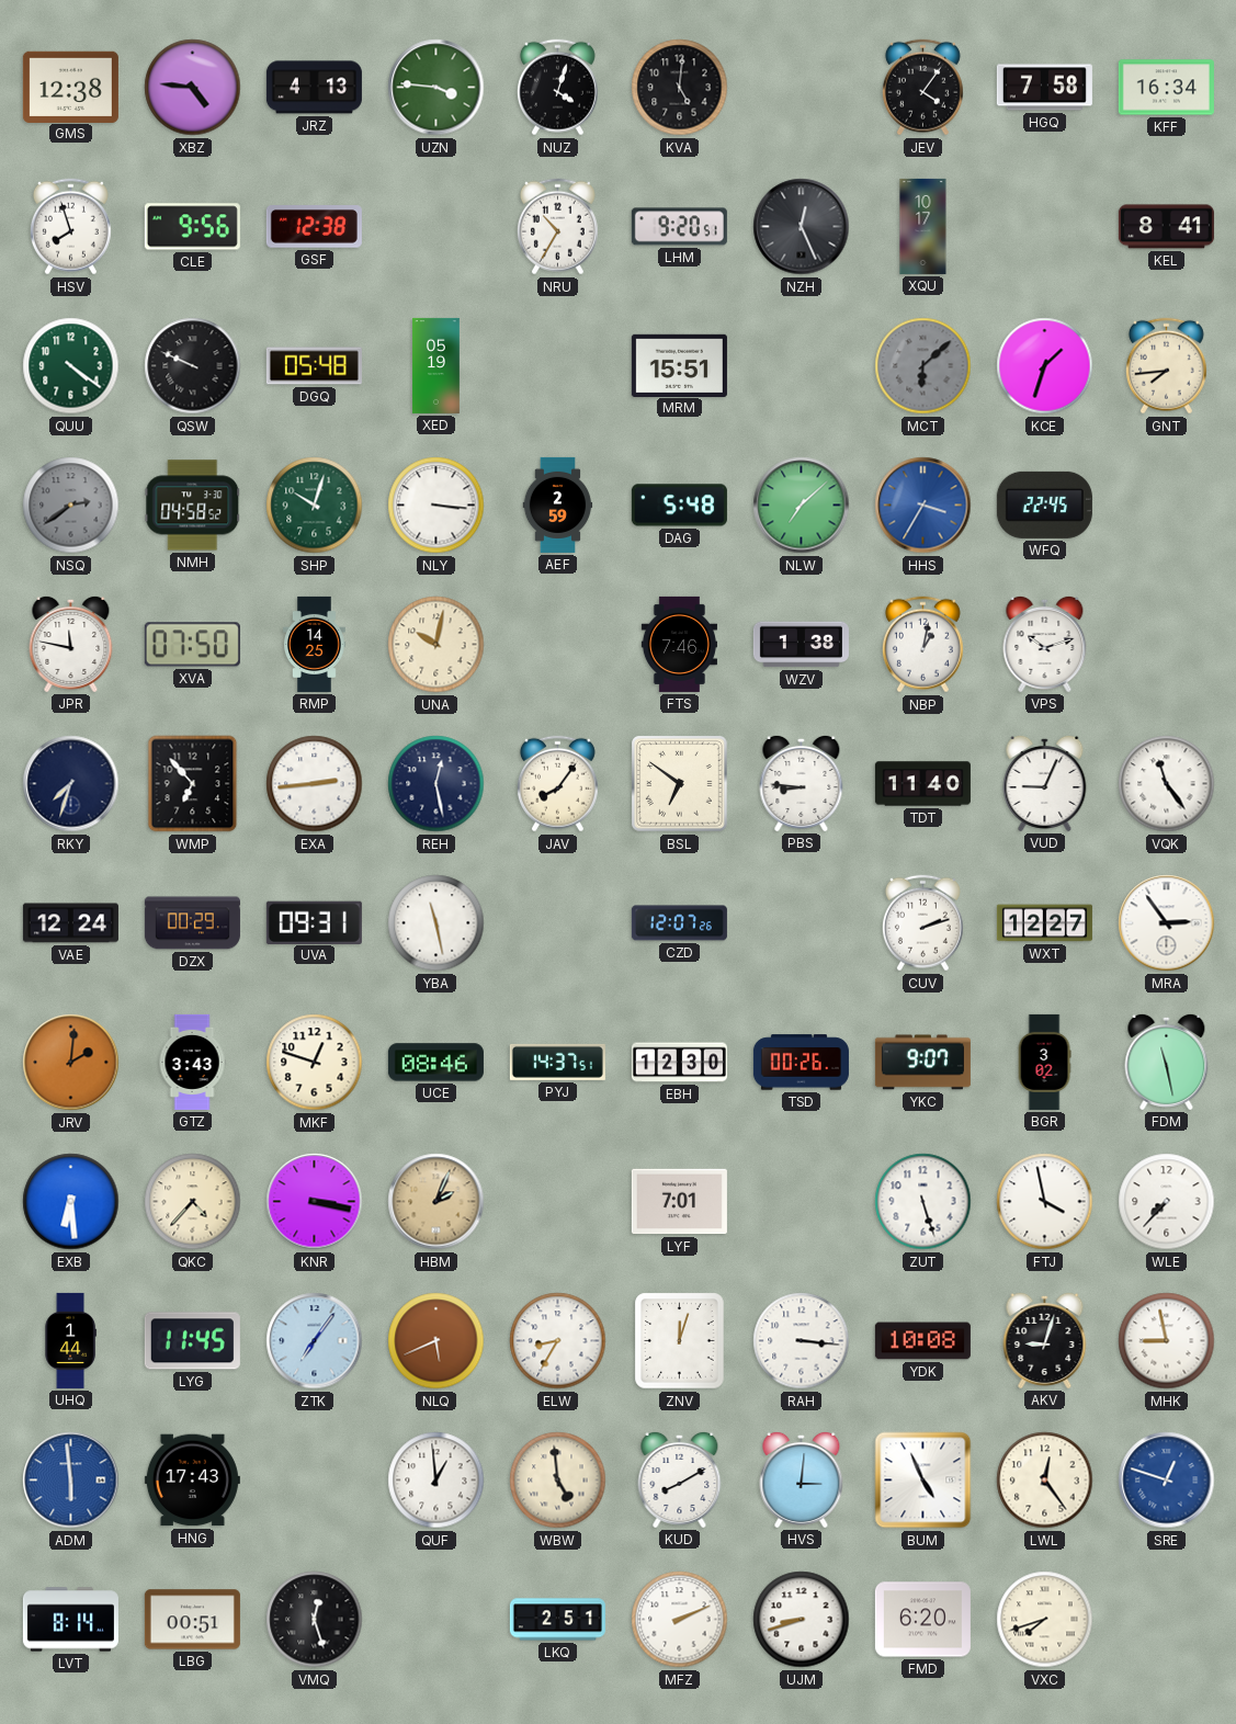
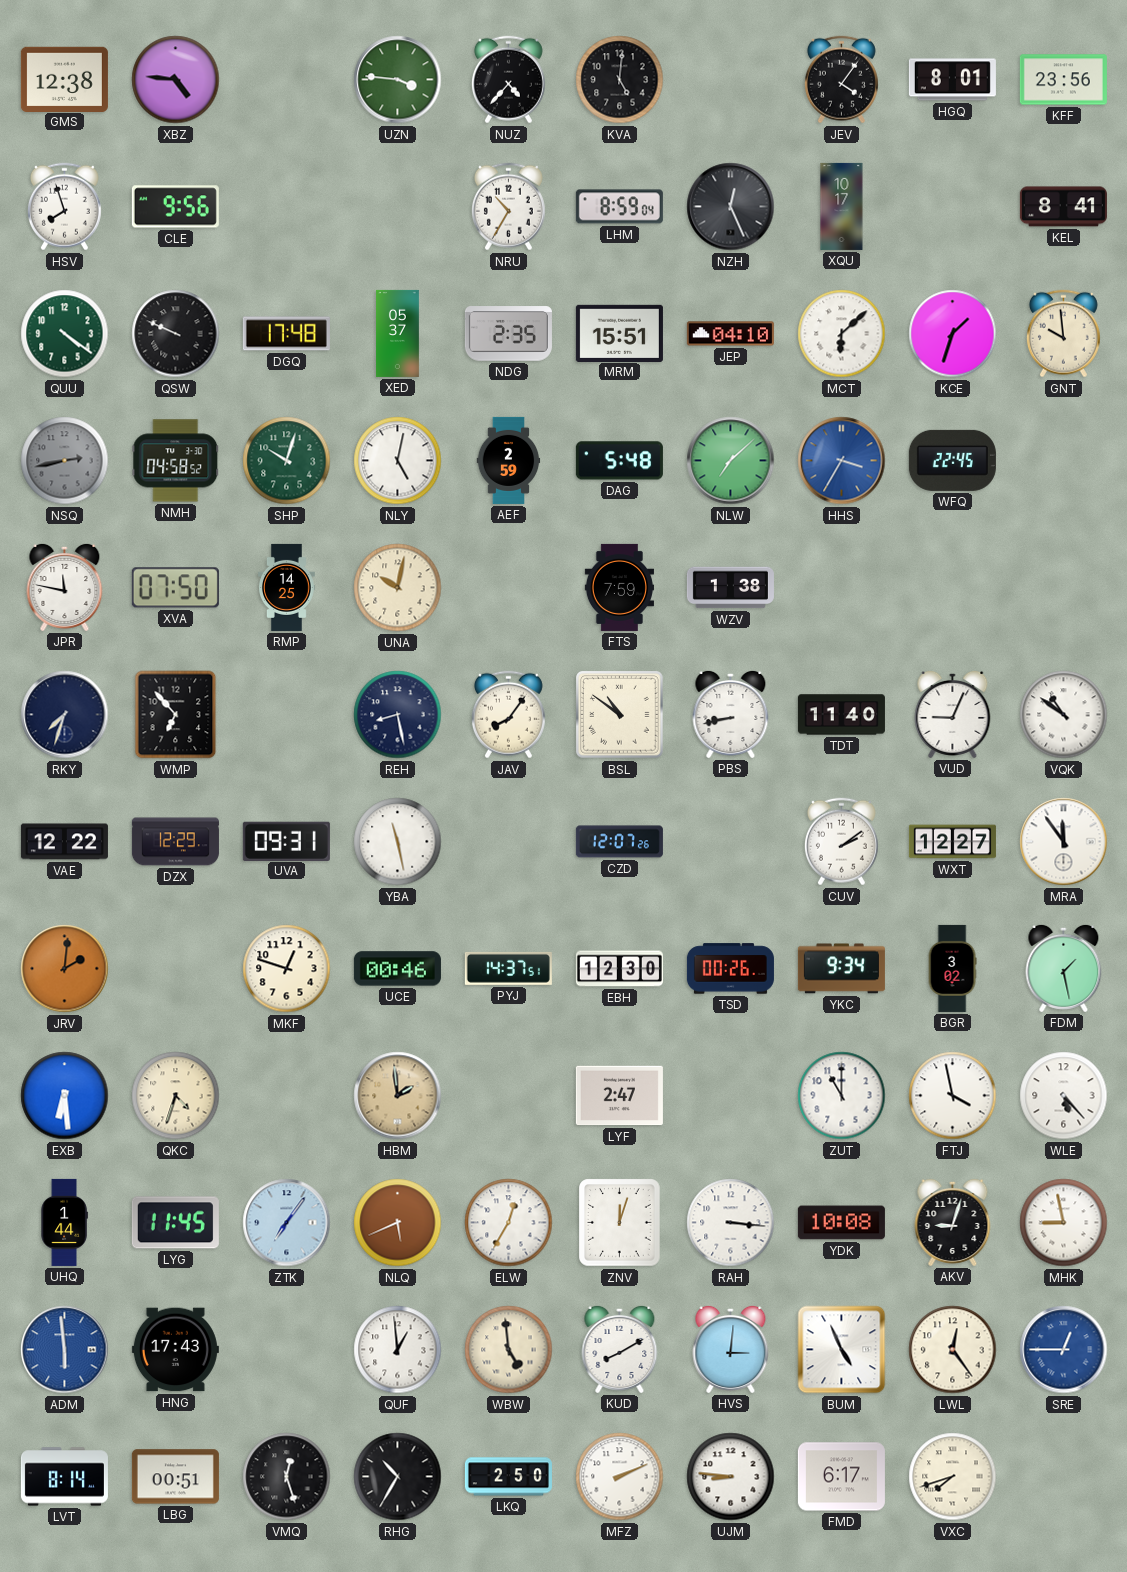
JRZ: 4:13 -> none
NUZ: 4:03 -> 4:37
HGQ: 7:58 -> 8:01
KFF: 16:34 -> 23:56
GSF: 12:38 -> none
LHM: 9:20 -> 8:59
DGQ: 05:48 -> 17:48
XED: 05:19 -> 05:37
NDG: none -> 2:35
JEP: none -> 04:10
MCT dial: grey -> white
GNT: 7:44 -> 9:59
NSQ: 2:39 -> 2:43
NLY: 3:16 -> 5:02
FTS: 7:46 -> 7:59
NBP: 1:02 -> none
VPS: 10:12 -> none
EXA: 2:44 -> none
REH: 12:28 -> 8:28
BSL: 6:51 -> 10:51
PBS: 8:46 -> 8:43
VQK: 11:24 -> 10:51
VAE: 12:24 -> 12:22
DZX: 00:29 -> 12:29
CUV: 2:12 -> 2:09
MRA: 2:54 -> 11:54
GTZ: 3:43 -> none
UCE: 08:46 -> 00:46
YKC: 9:07 -> 9:34
FDM: 11:28 -> 1:28
QKC: 4:37 -> 4:33
KNR: 3:17 -> none
HBM: 2:04 -> 1:59
LYF: 7:01 -> 2:47
ZUT: 5:27 -> 11:00
WLE: 7:37 -> 5:23
ELW: 8:35 -> 12:35
SRE: 12:48 -> 12:45
RHG: none -> 10:35
LKQ: 2:51 -> 2:50
UJM: 8:42 -> 8:46
FMD: 6:20 -> 6:17
